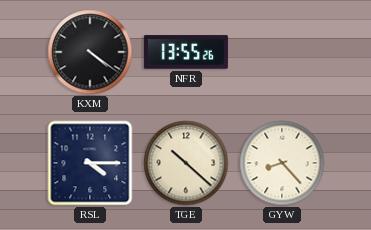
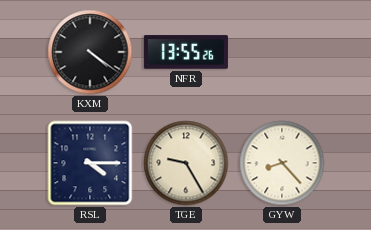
TGE: 10:22 -> 9:25
